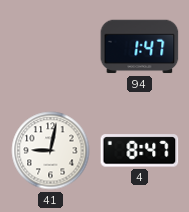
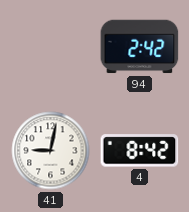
94: 1:47 -> 2:42
4: 8:47 -> 8:42
